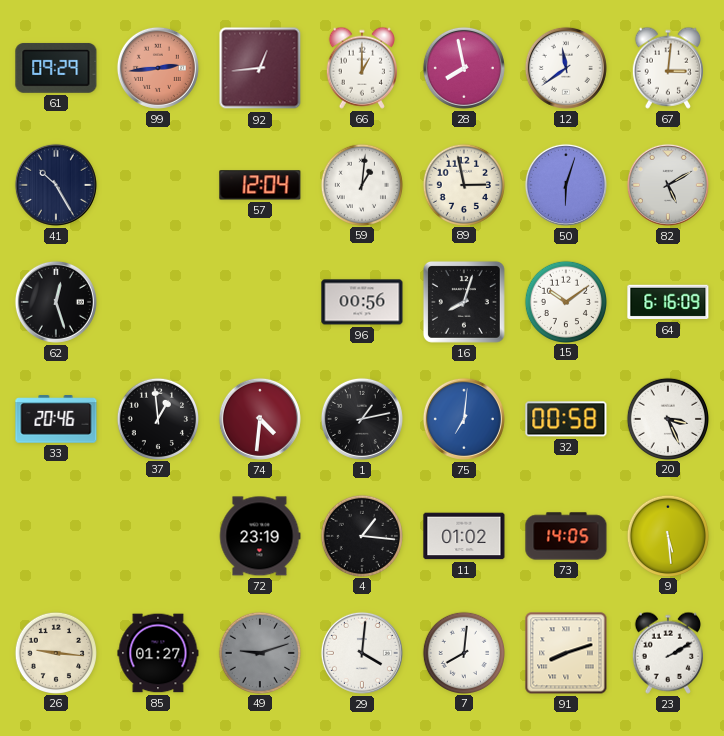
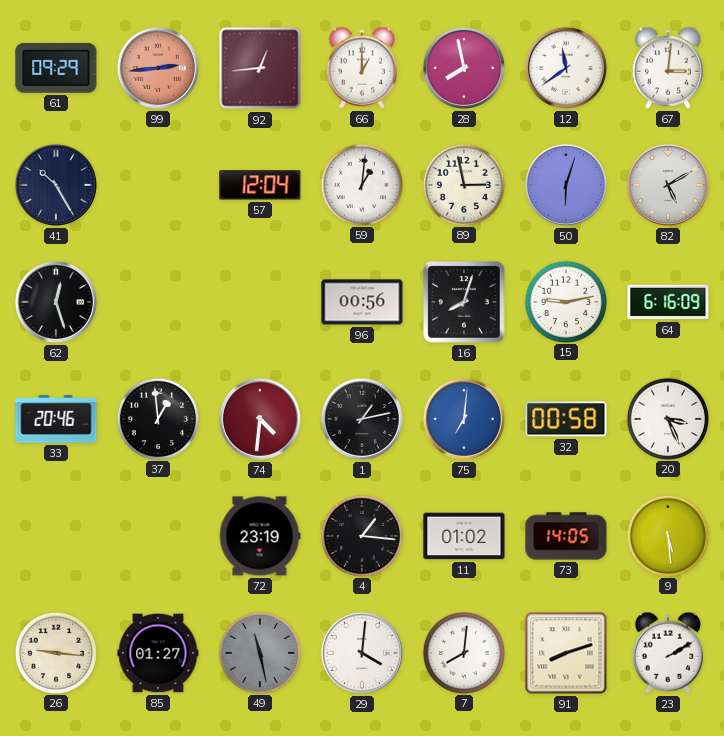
15: 10:09 -> 9:13
49: 9:12 -> 11:28
